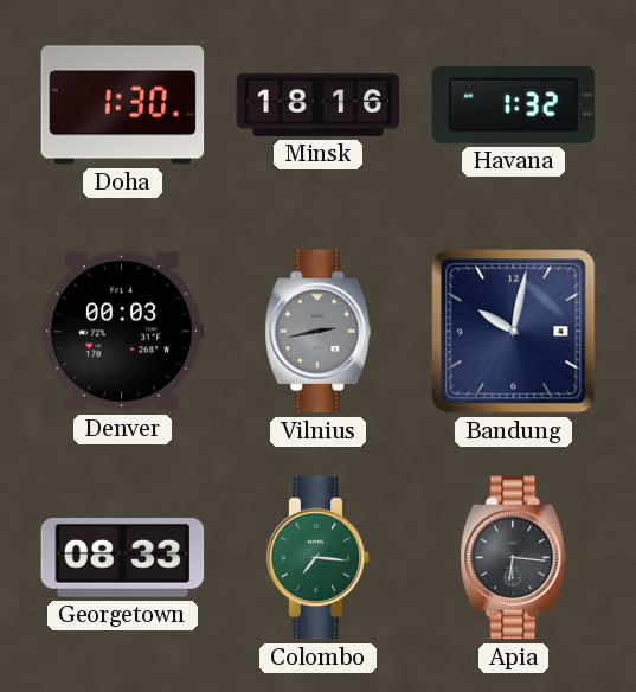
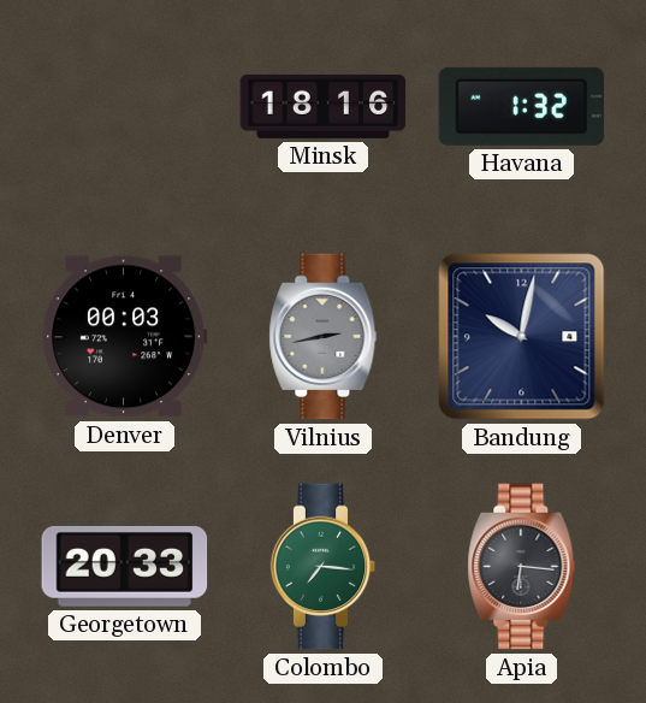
Doha: 1:30 -> none
Georgetown: 08:33 -> 20:33
